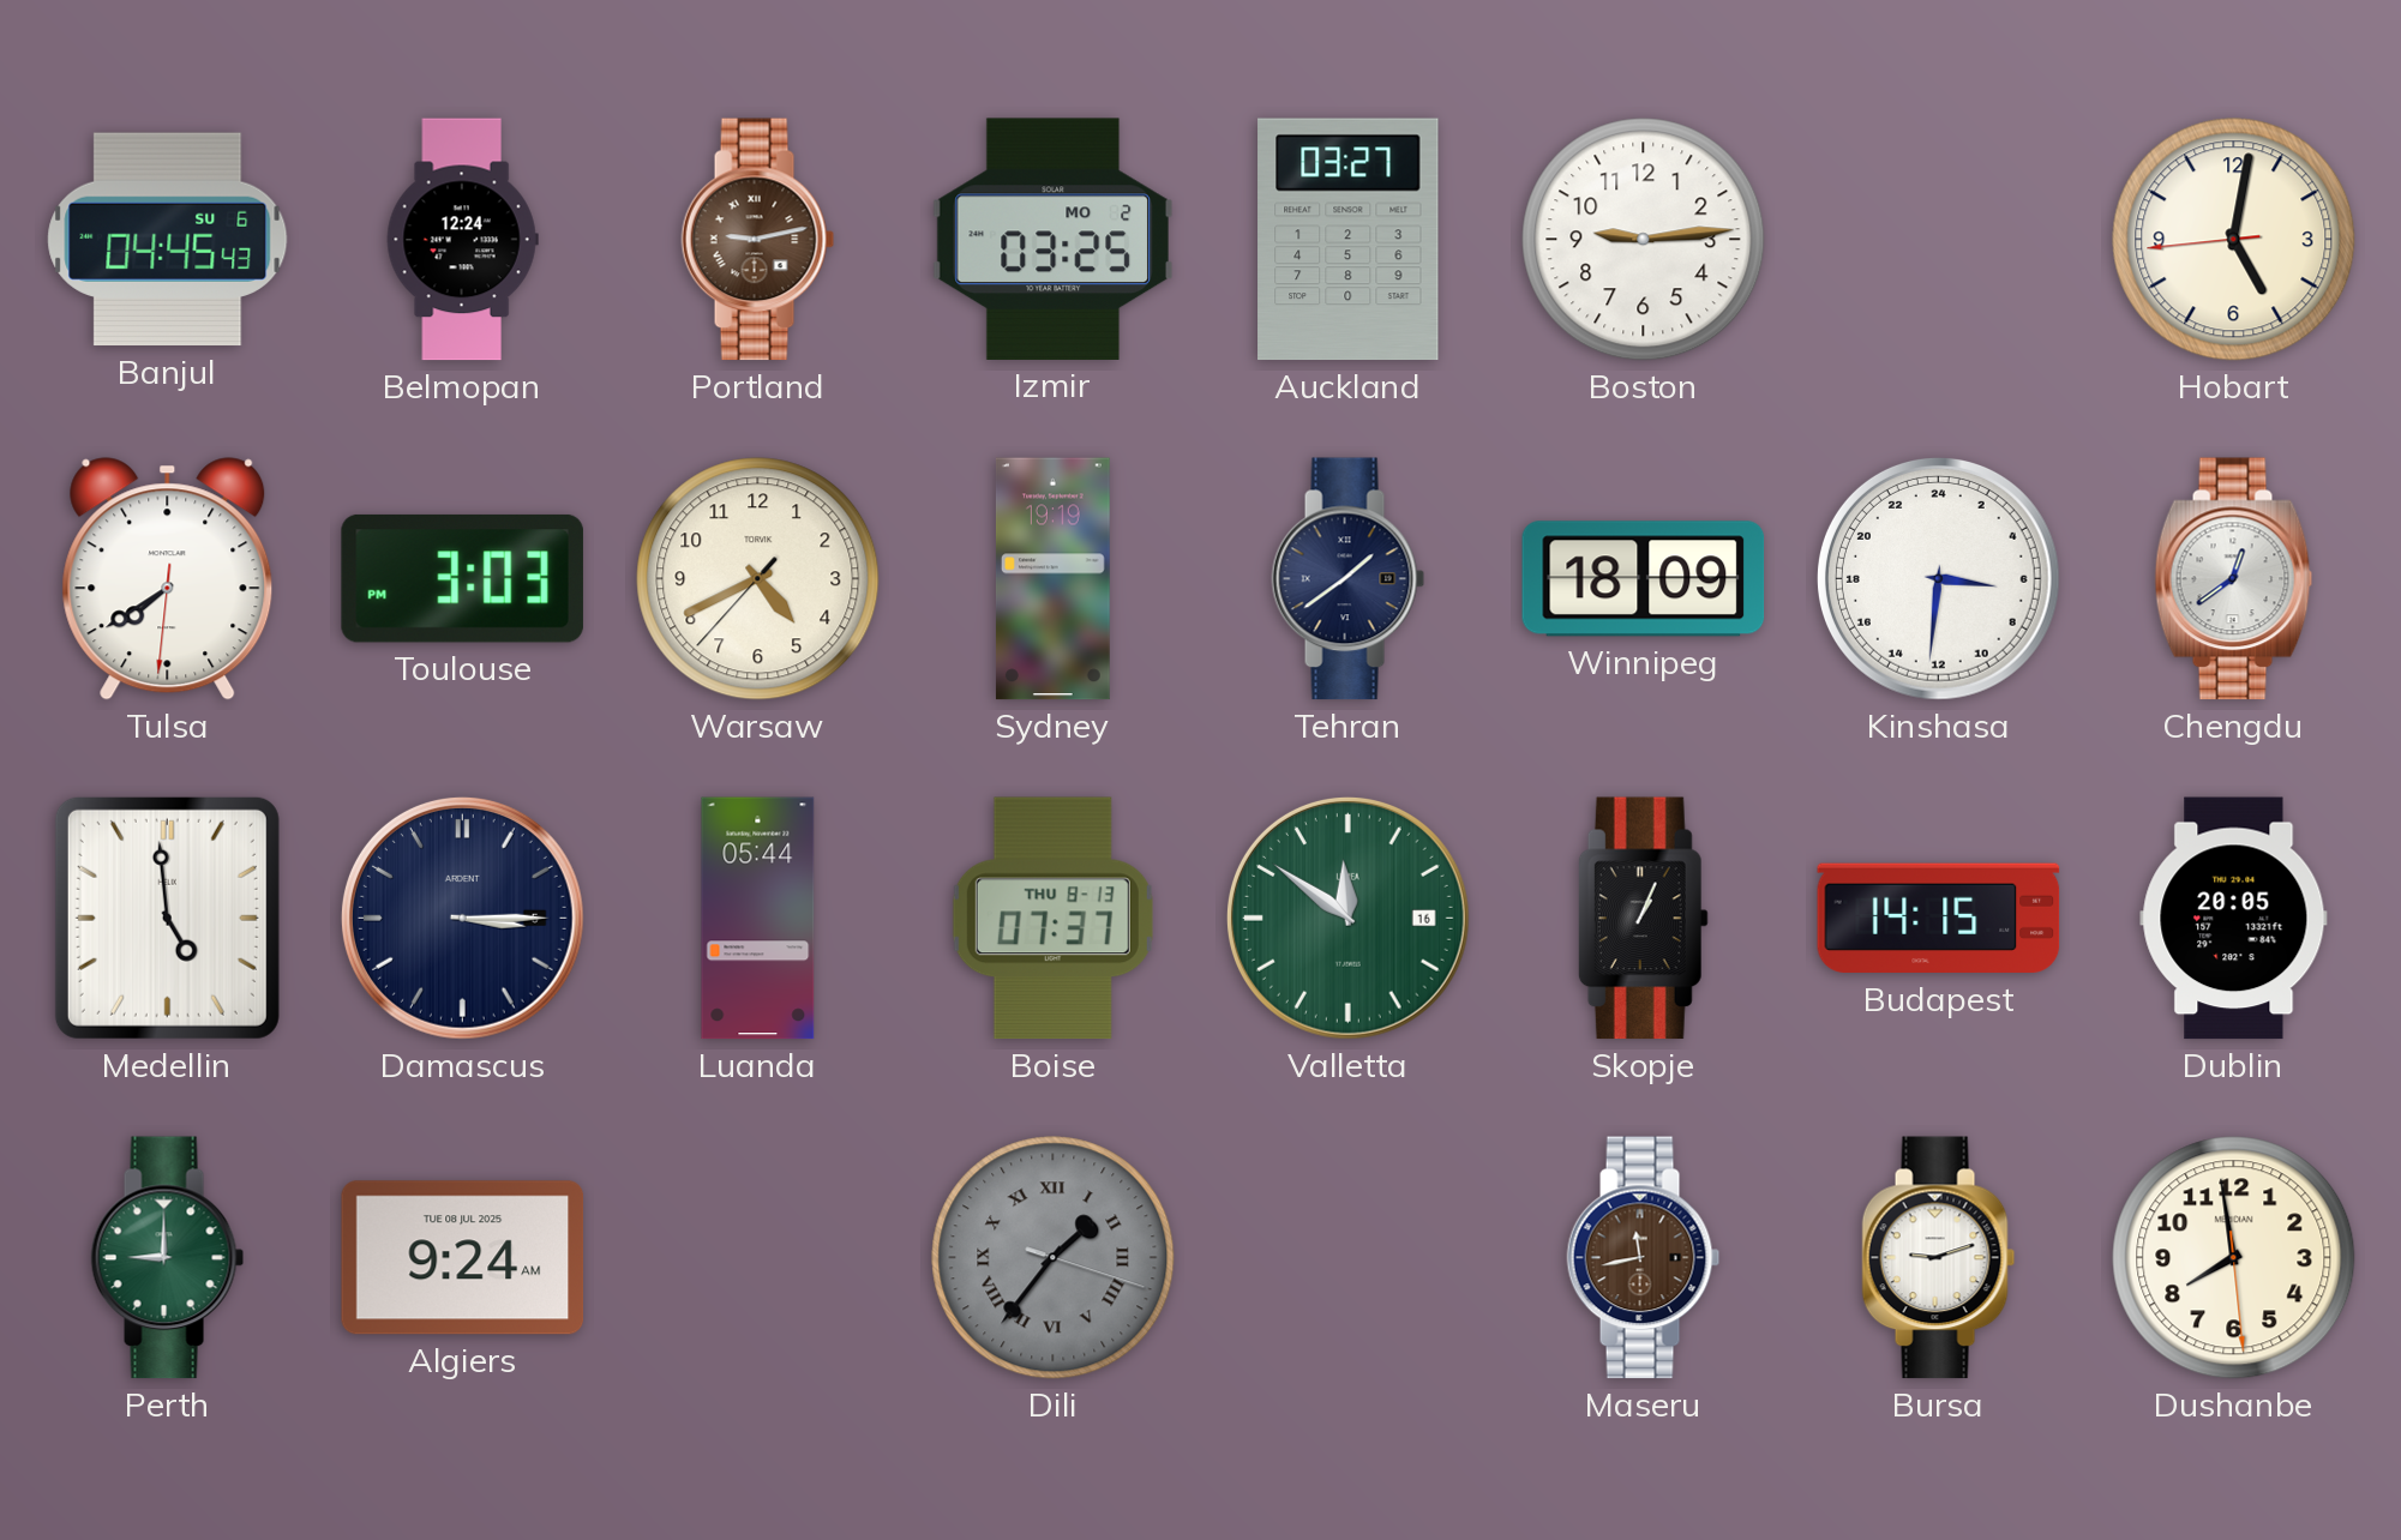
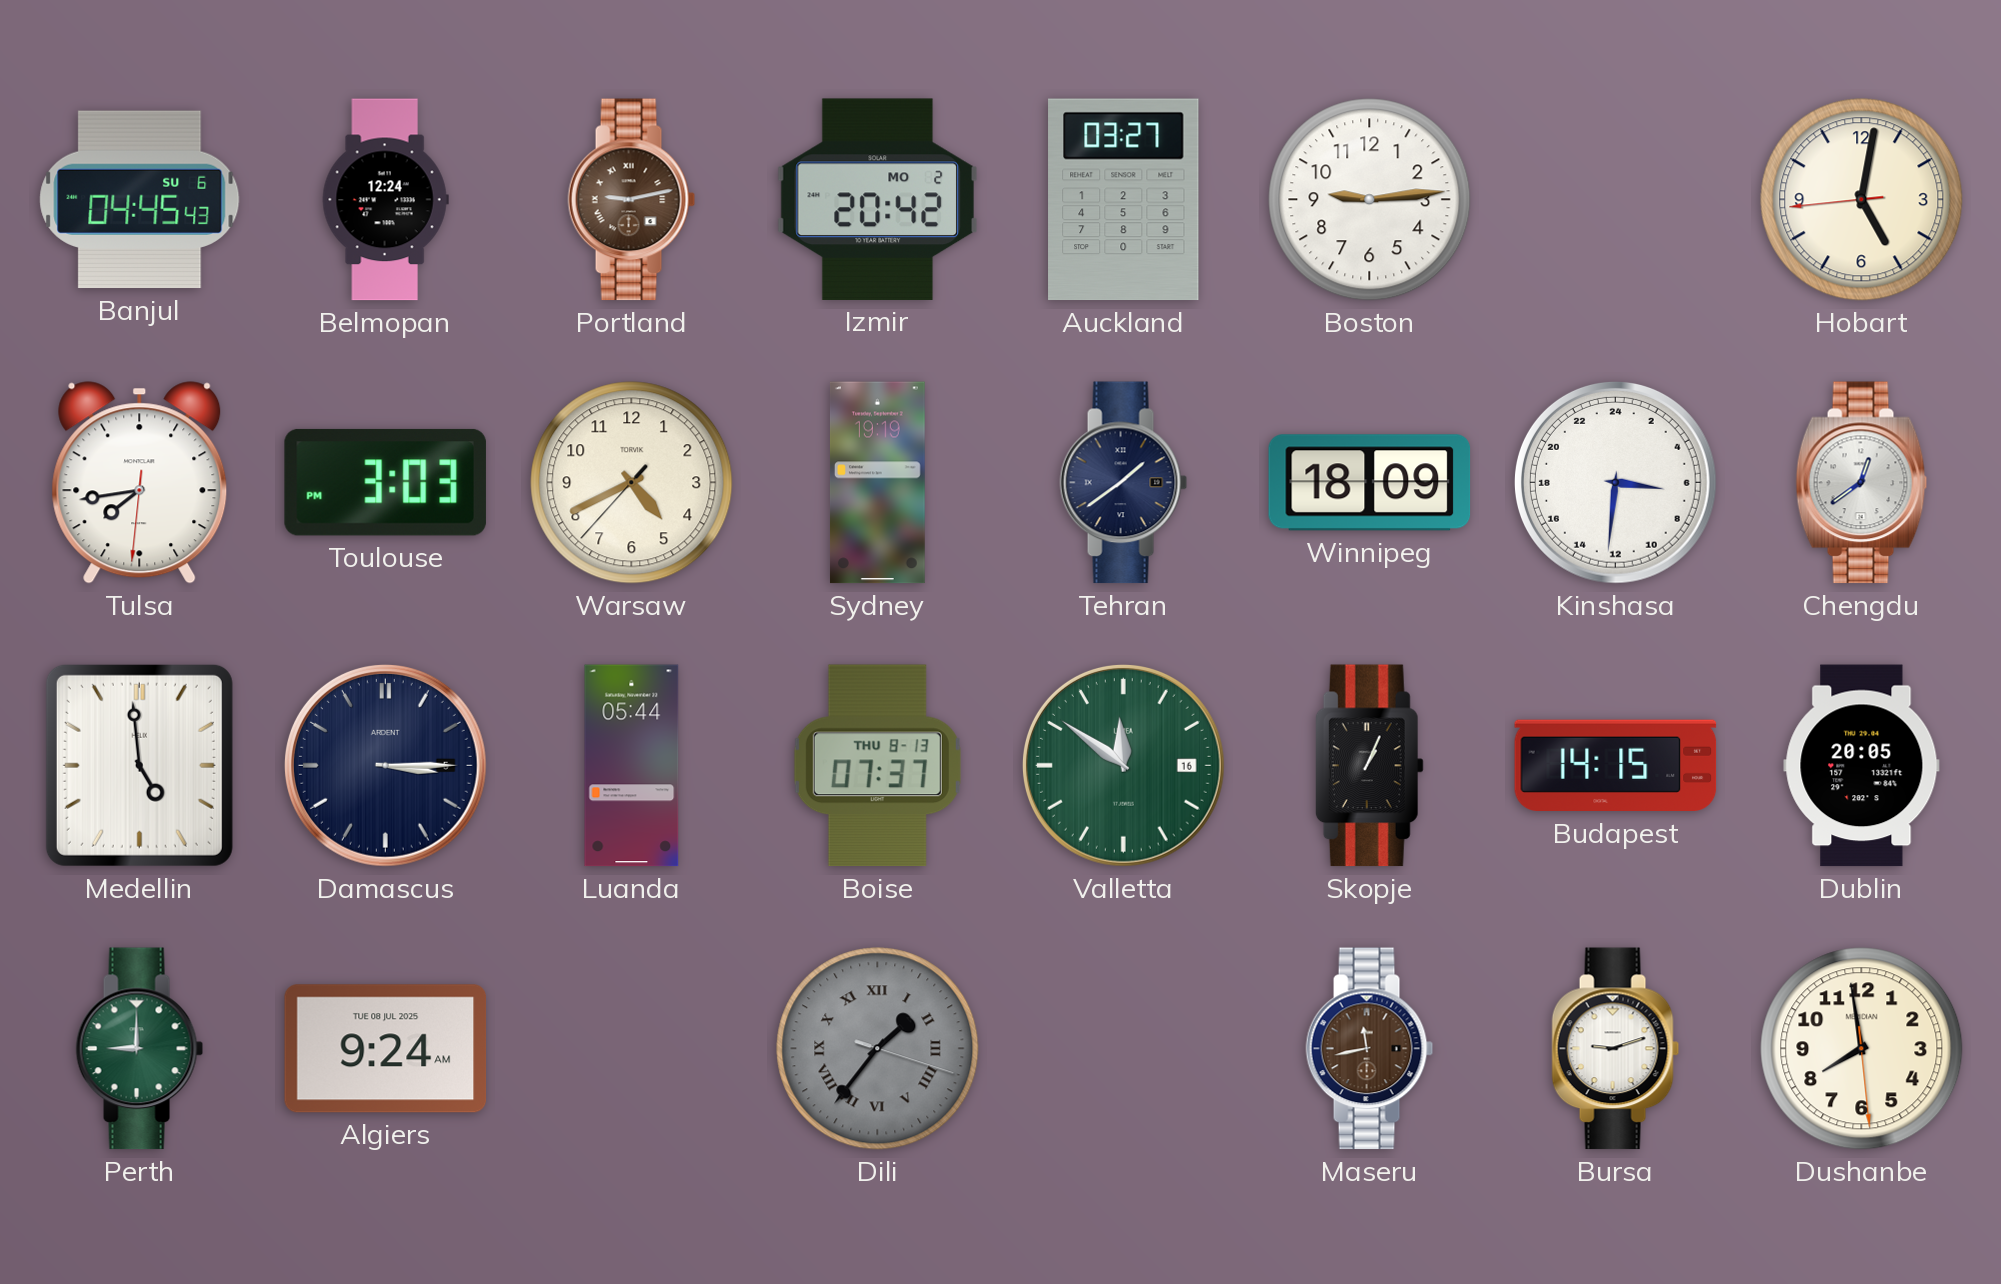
Izmir: 03:25 -> 20:42
Tulsa: 7:39 -> 7:43
